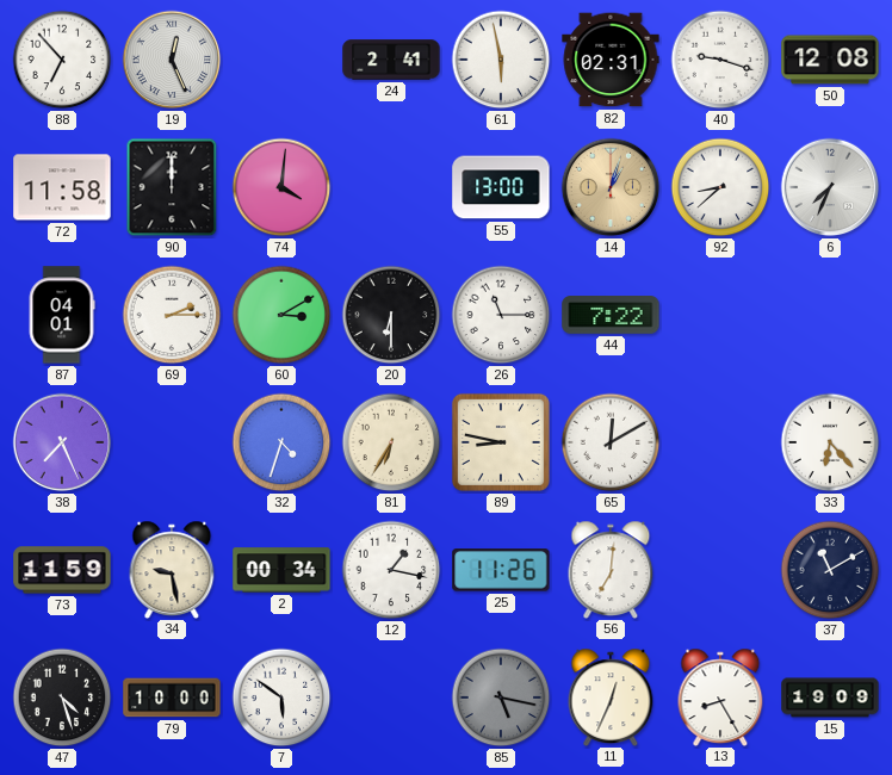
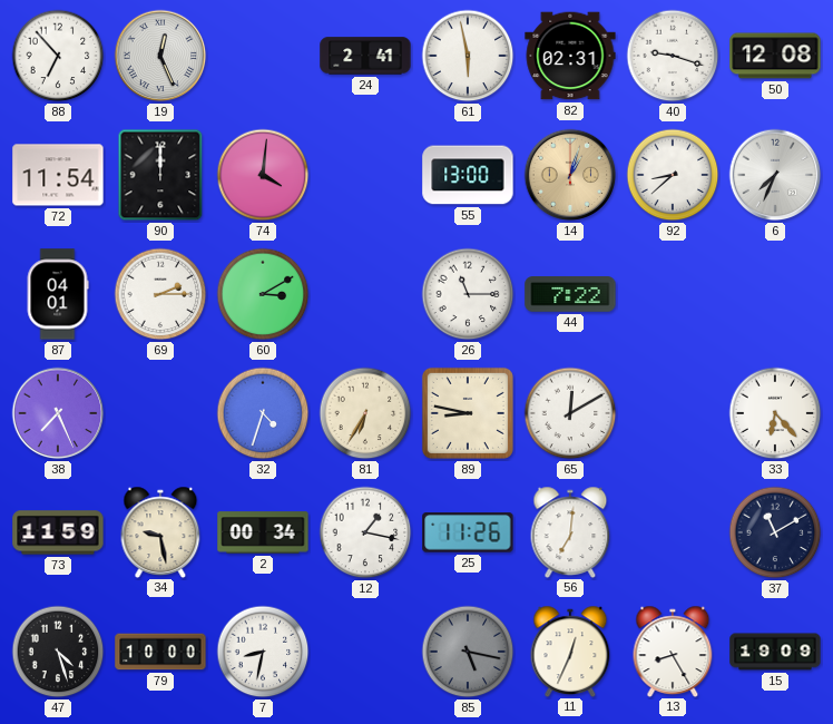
72: 11:58 -> 11:54
20: 6:30 -> none
7: 5:51 -> 8:32
